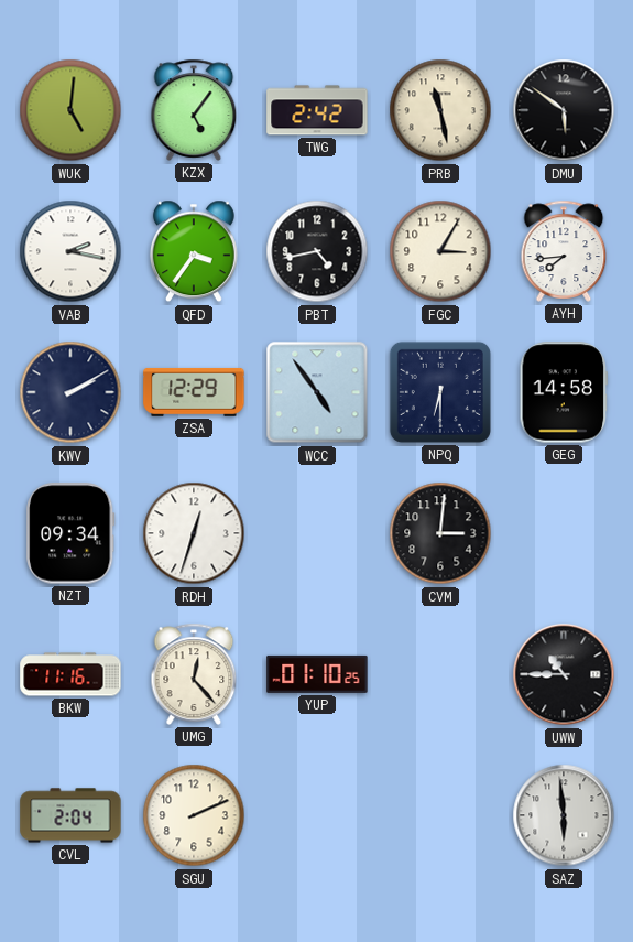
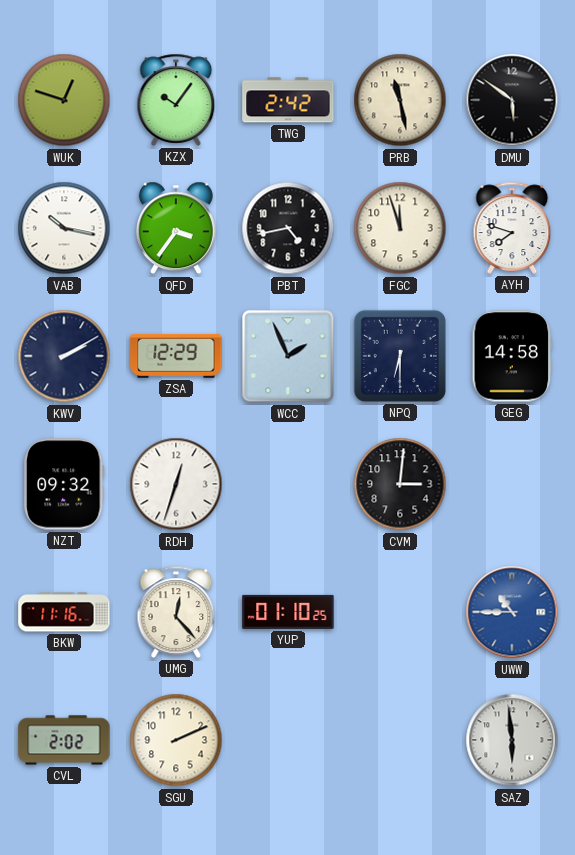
WUK: 5:01 -> 12:48
KZX: 5:06 -> 10:06
VAB: 2:17 -> 10:17
FGC: 3:05 -> 11:57
AYH: 7:44 -> 7:48
WCC: 4:54 -> 1:56
NZT: 09:34 -> 09:32
UWW dial: black -> blue
CVL: 2:04 -> 2:02
